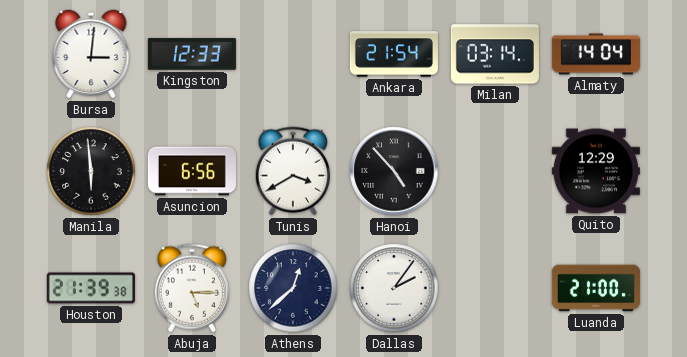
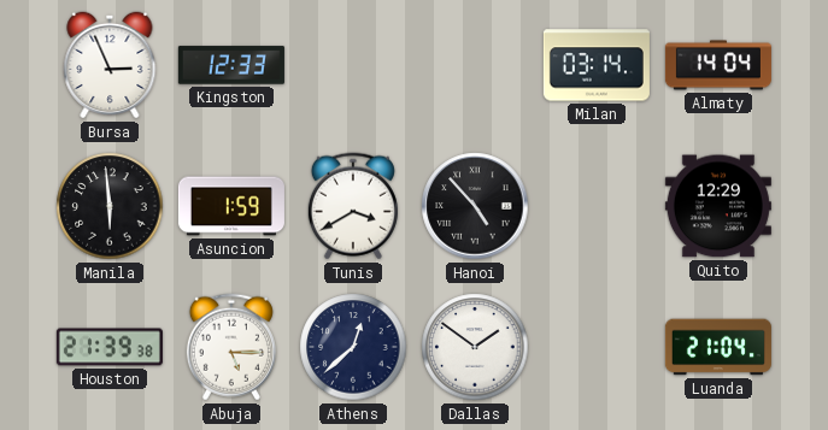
Bursa: 3:01 -> 2:56
Ankara: 21:54 -> none
Asuncion: 6:56 -> 1:59
Dallas: 2:06 -> 1:51
Luanda: 21:00 -> 21:04
